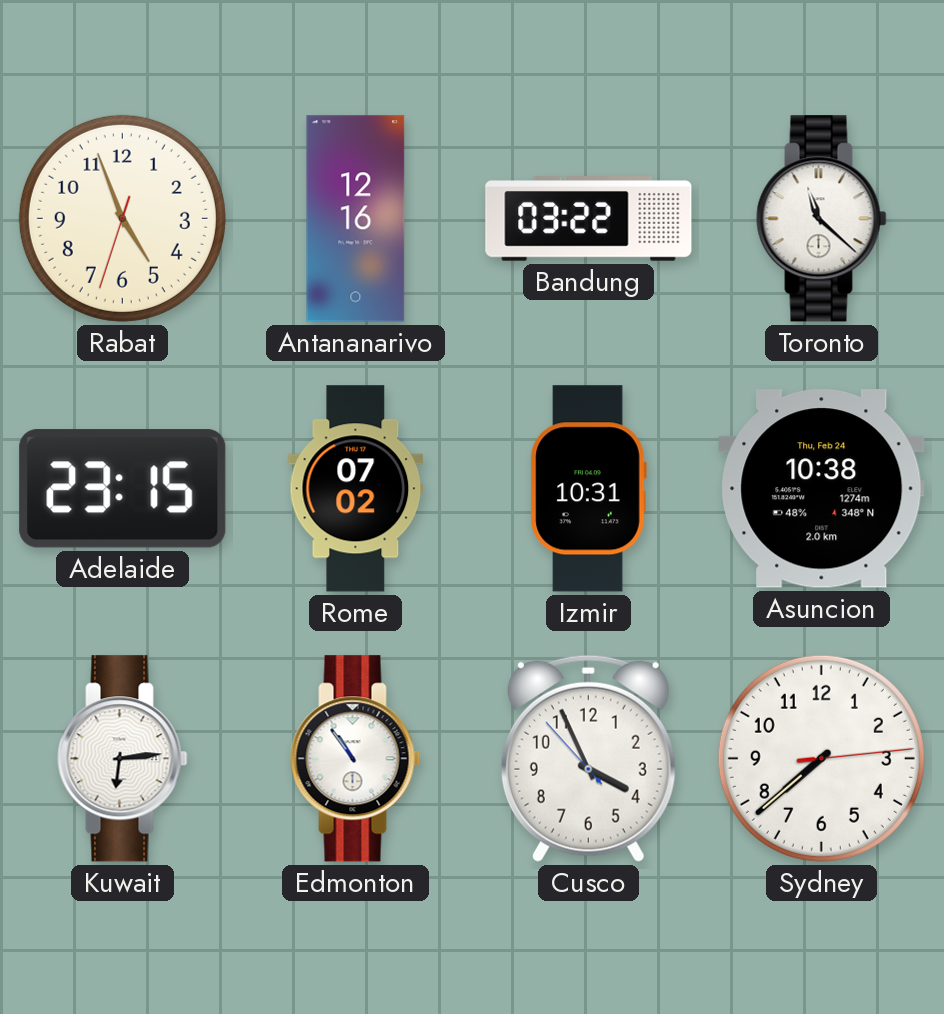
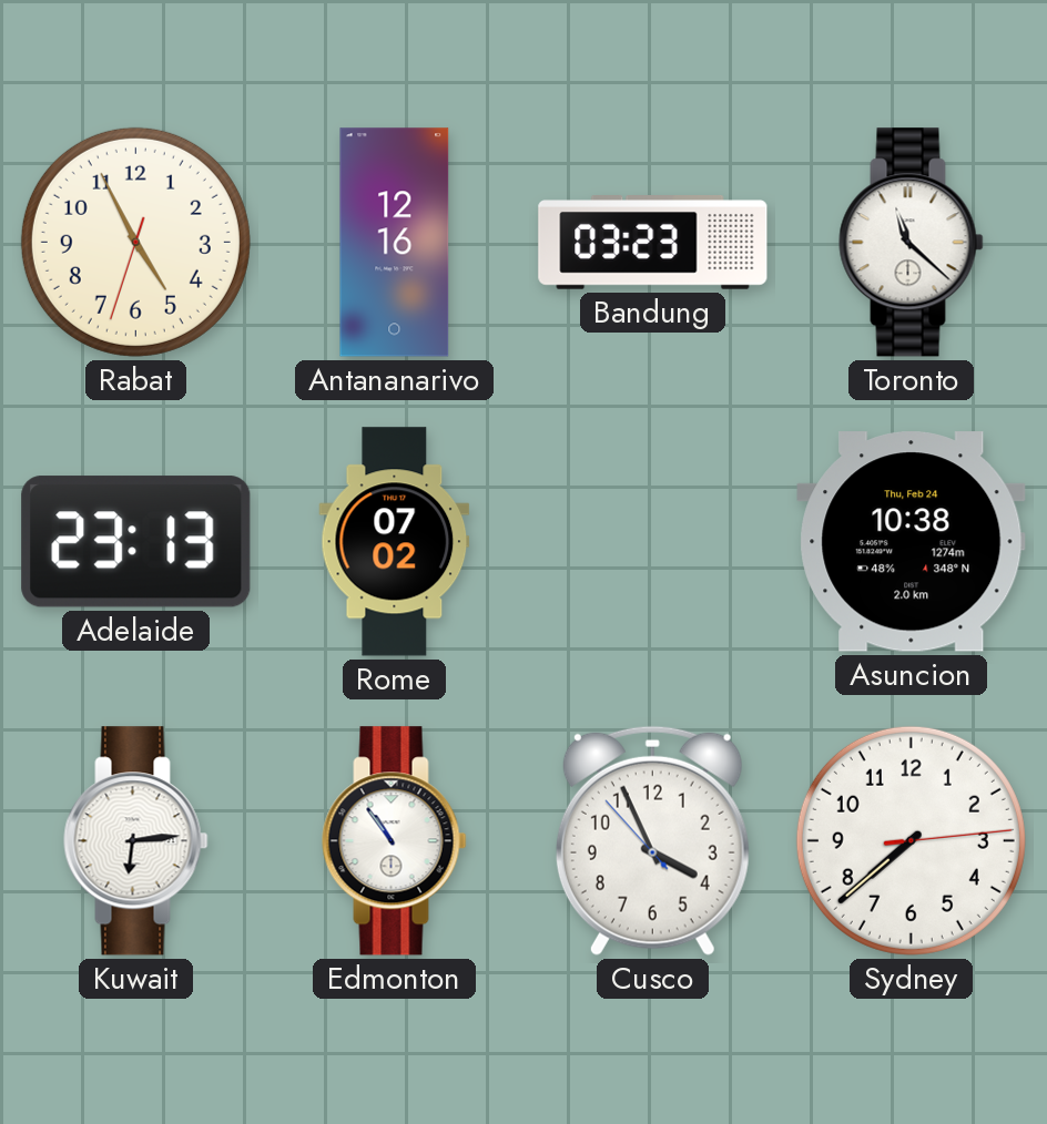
Rabat: 4:56 -> 4:55
Bandung: 03:22 -> 03:23
Adelaide: 23:15 -> 23:13
Izmir: 10:31 -> none
